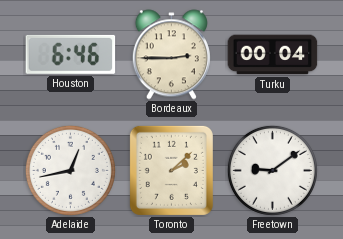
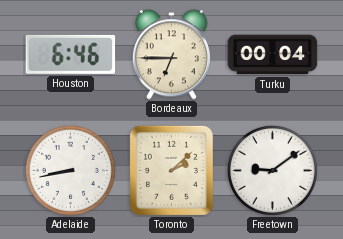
Bordeaux: 2:45 -> 6:45
Adelaide: 12:43 -> 8:43
